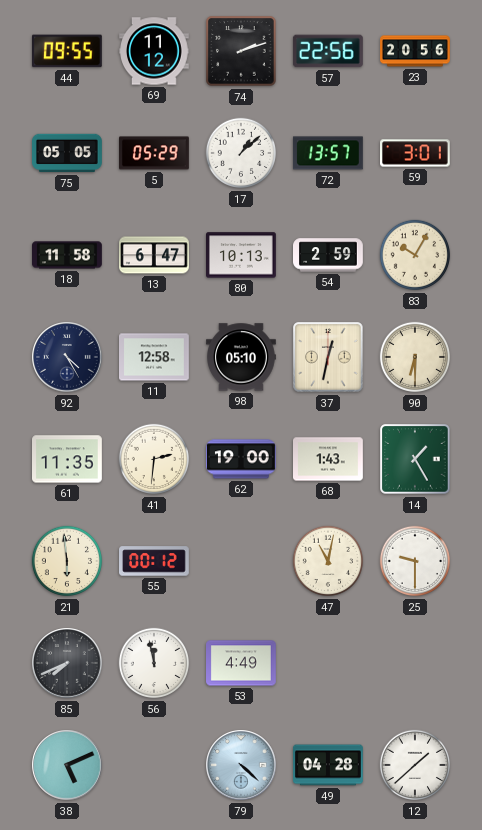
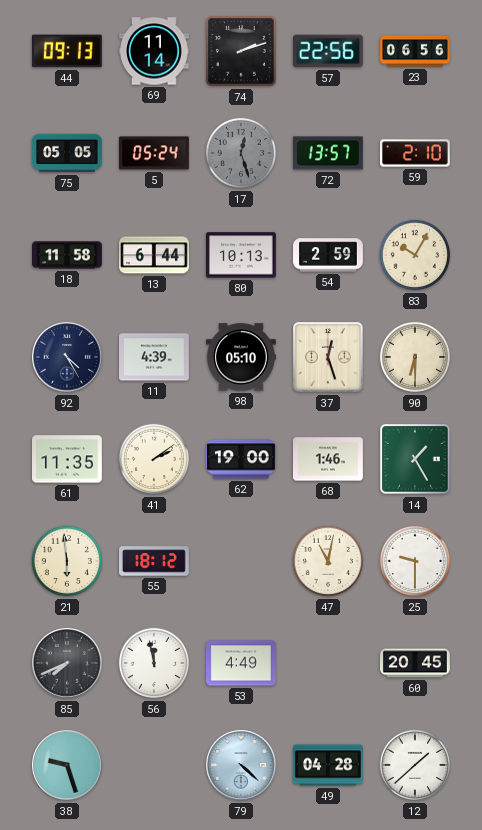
44: 09:55 -> 09:13
69: 11:12 -> 11:14
23: 20:56 -> 06:56
5: 05:29 -> 05:24
17: 1:08 -> 12:27
17 dial: white -> grey
59: 3:01 -> 2:10
13: 6:47 -> 6:44
11: 12:58 -> 4:39
37: 12:32 -> 12:27
41: 2:31 -> 2:09
68: 1:43 -> 1:46
55: 00:12 -> 18:12
60: none -> 20:45
38: 5:11 -> 9:27
